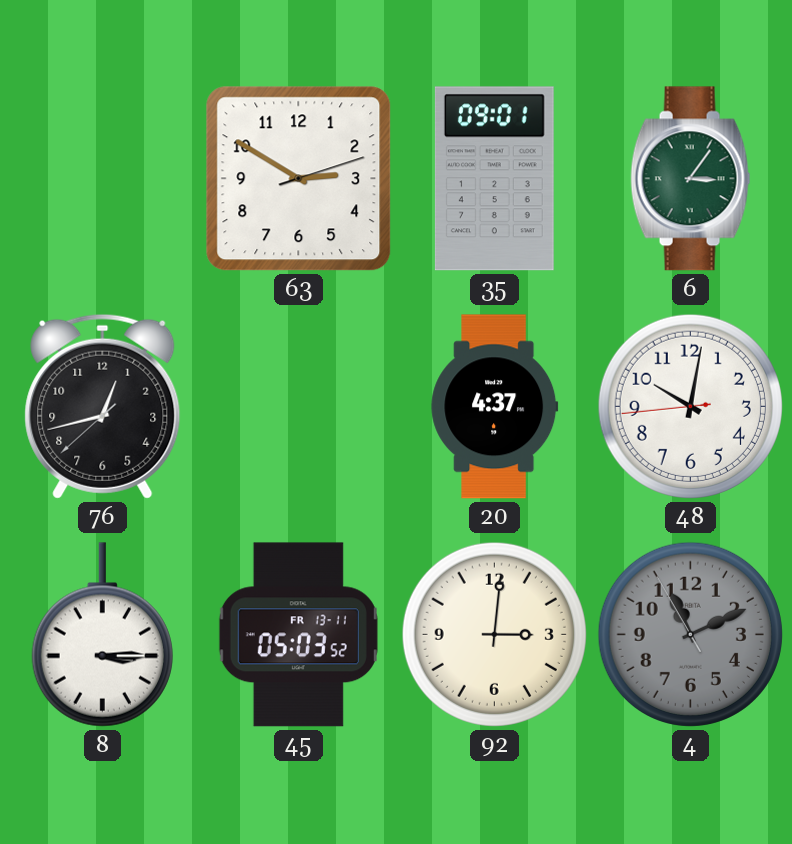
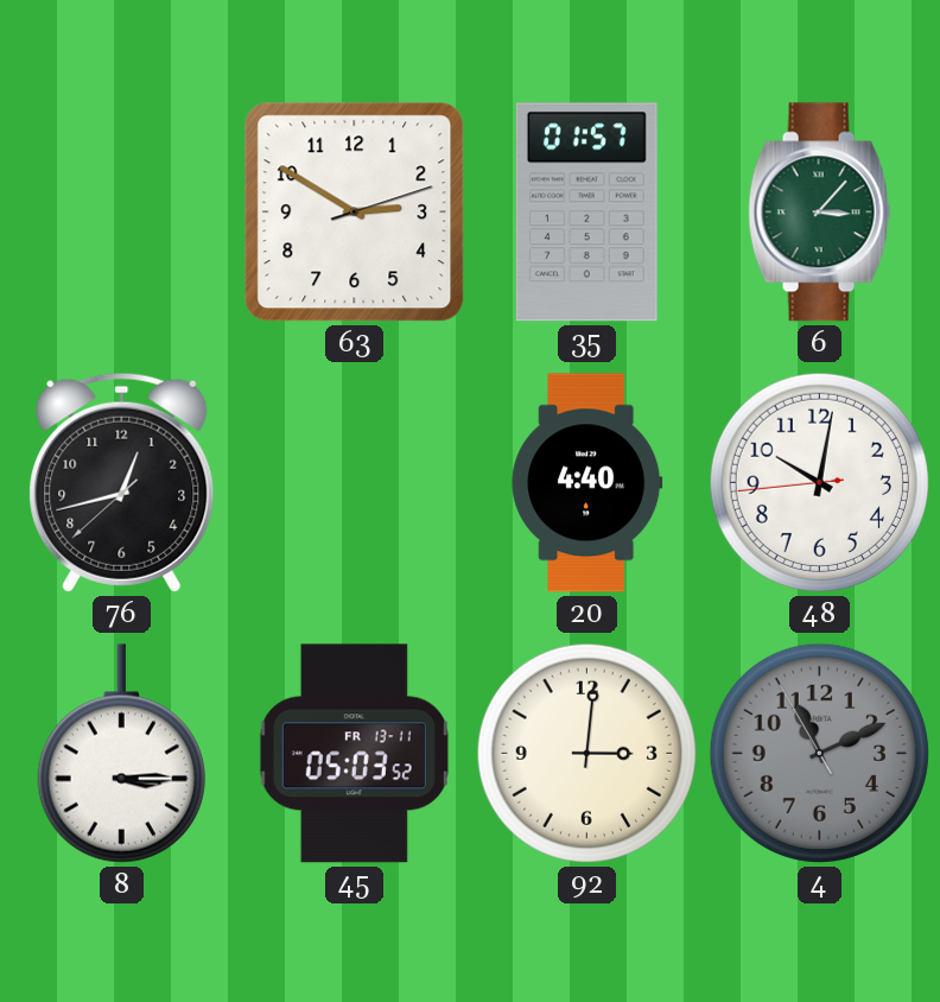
35: 09:01 -> 01:57
6: 3:06 -> 3:07
20: 4:37 -> 4:40
